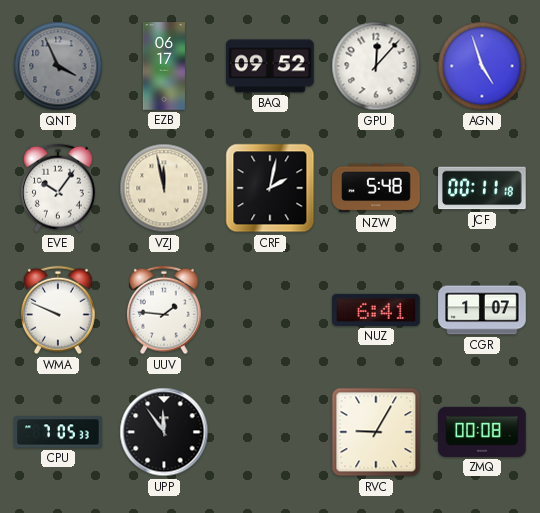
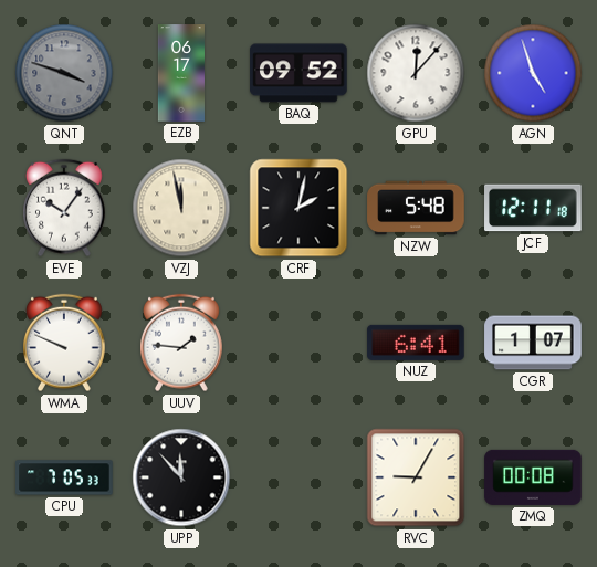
QNT: 3:56 -> 3:48
JCF: 00:11 -> 12:11
UPP: 11:54 -> 11:53
